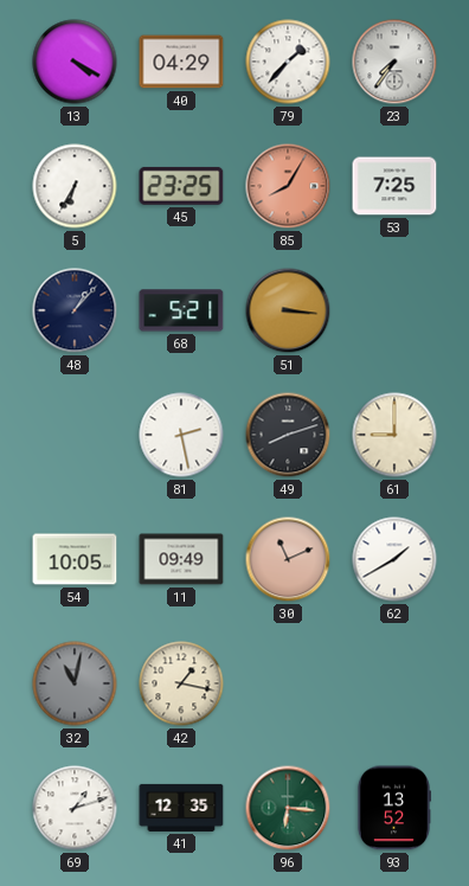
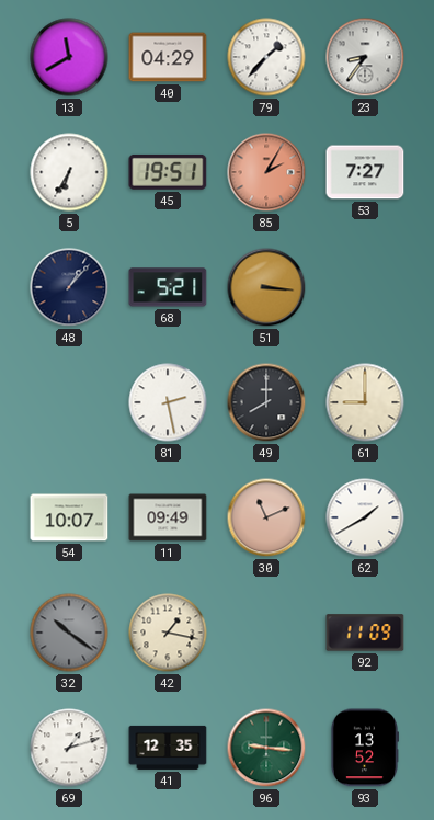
13: 4:20 -> 11:40
23: 7:36 -> 8:36
45: 23:25 -> 19:51
85: 8:05 -> 2:05
53: 7:25 -> 7:27
49: 8:12 -> 8:00
54: 10:05 -> 10:07
32: 11:02 -> 10:21
92: none -> 11:09
96: 6:16 -> 9:16
